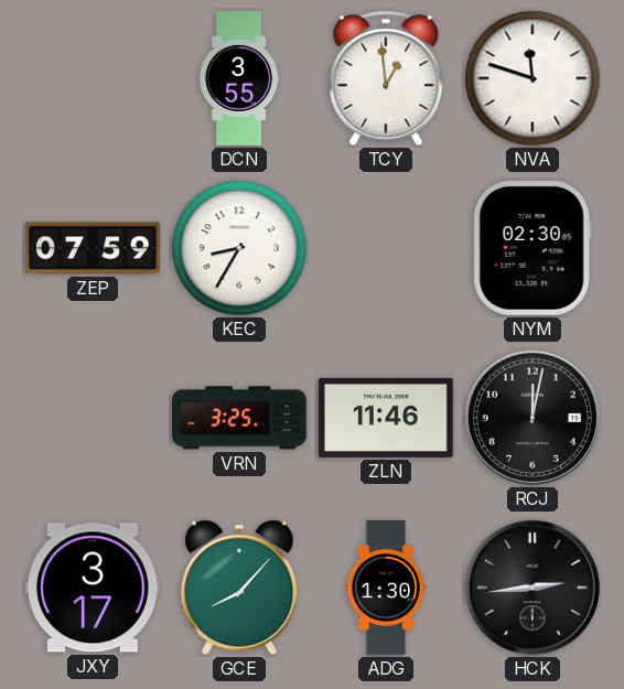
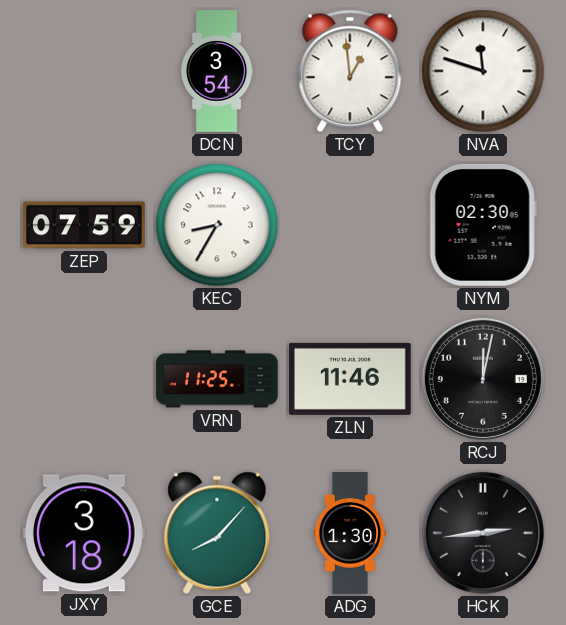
DCN: 3:55 -> 3:54
VRN: 3:25 -> 11:25
JXY: 3:17 -> 3:18
